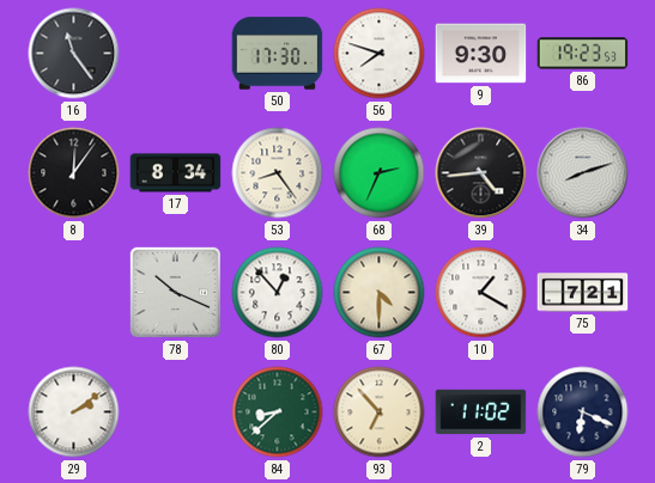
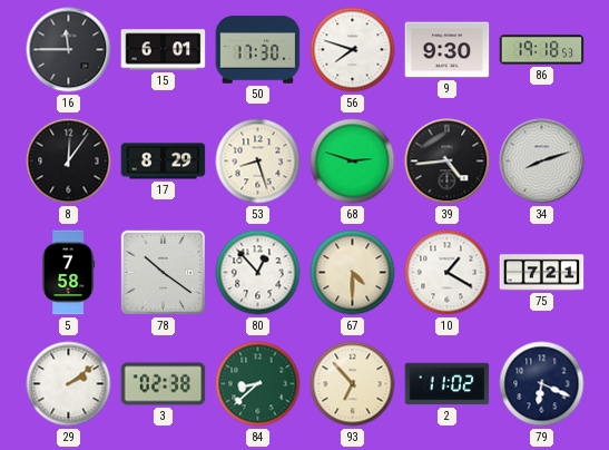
16: 11:24 -> 11:45
15: none -> 6:01
86: 19:23 -> 19:18
17: 8:34 -> 8:29
53: 8:24 -> 8:27
68: 2:34 -> 2:48
5: none -> 7:58
78: 10:19 -> 10:21
3: none -> 02:38
